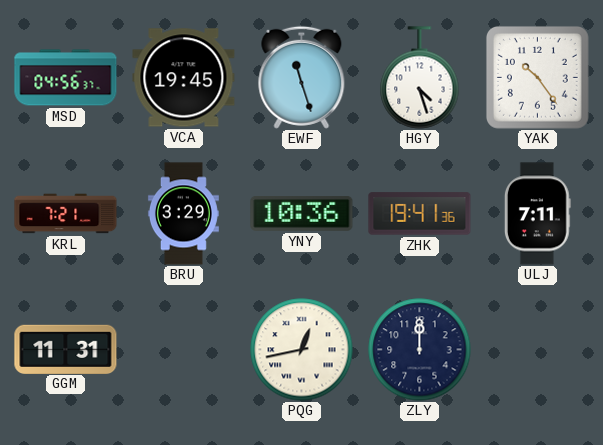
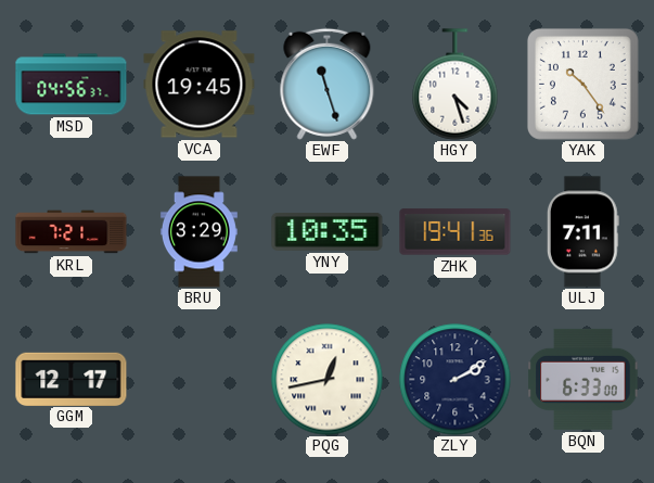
YNY: 10:36 -> 10:35
GGM: 11:31 -> 12:17
ZLY: 12:00 -> 2:10
BQN: none -> 6:33
